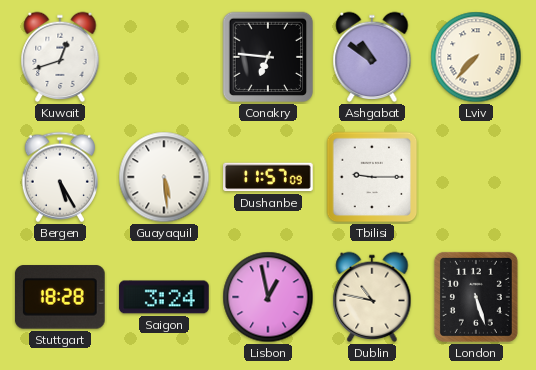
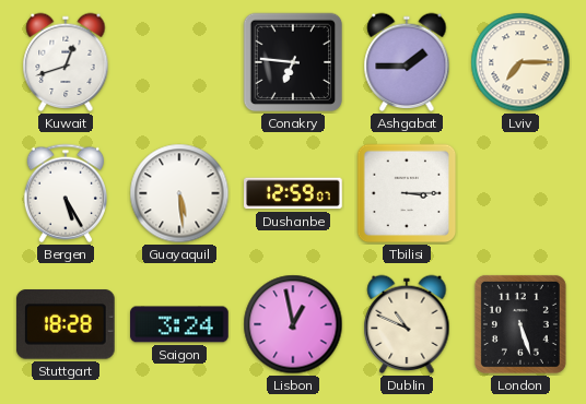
Ashgabat: 10:51 -> 1:45
Lviv: 7:37 -> 7:15
Dushanbe: 11:57 -> 12:59
Tbilisi: 9:15 -> 3:15
Dublin: 10:47 -> 10:49
